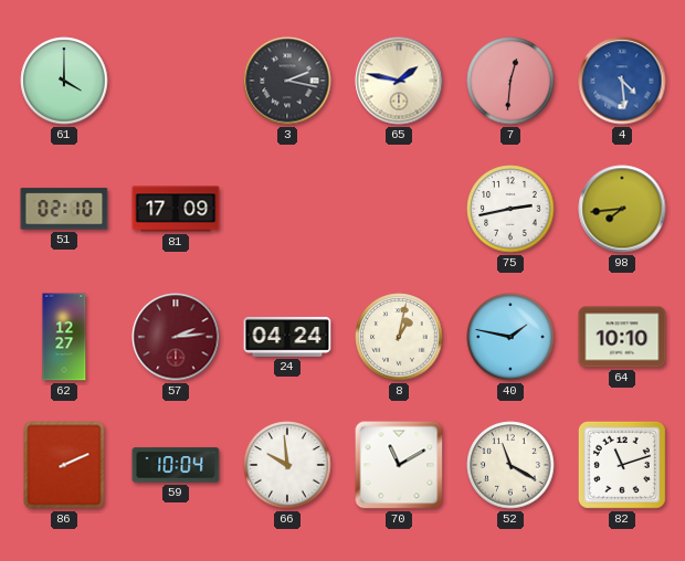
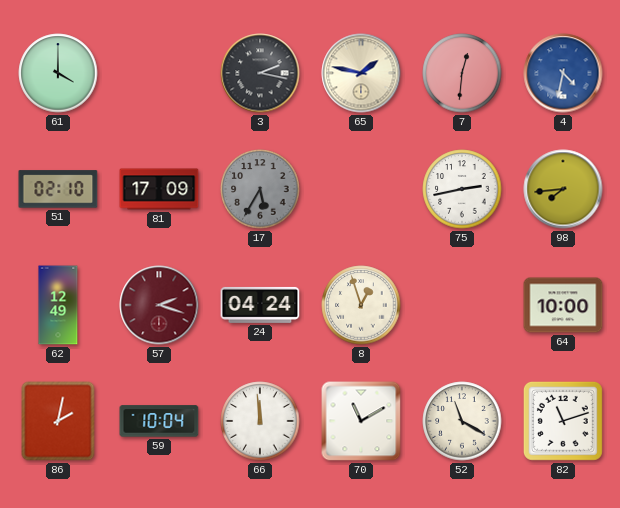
4: 4:29 -> 4:32
17: none -> 5:35
62: 12:27 -> 12:49
57: 2:14 -> 2:18
8: 1:02 -> 12:57
40: 1:47 -> none
64: 10:10 -> 10:00
86: 2:11 -> 2:02
66: 9:59 -> 11:59
